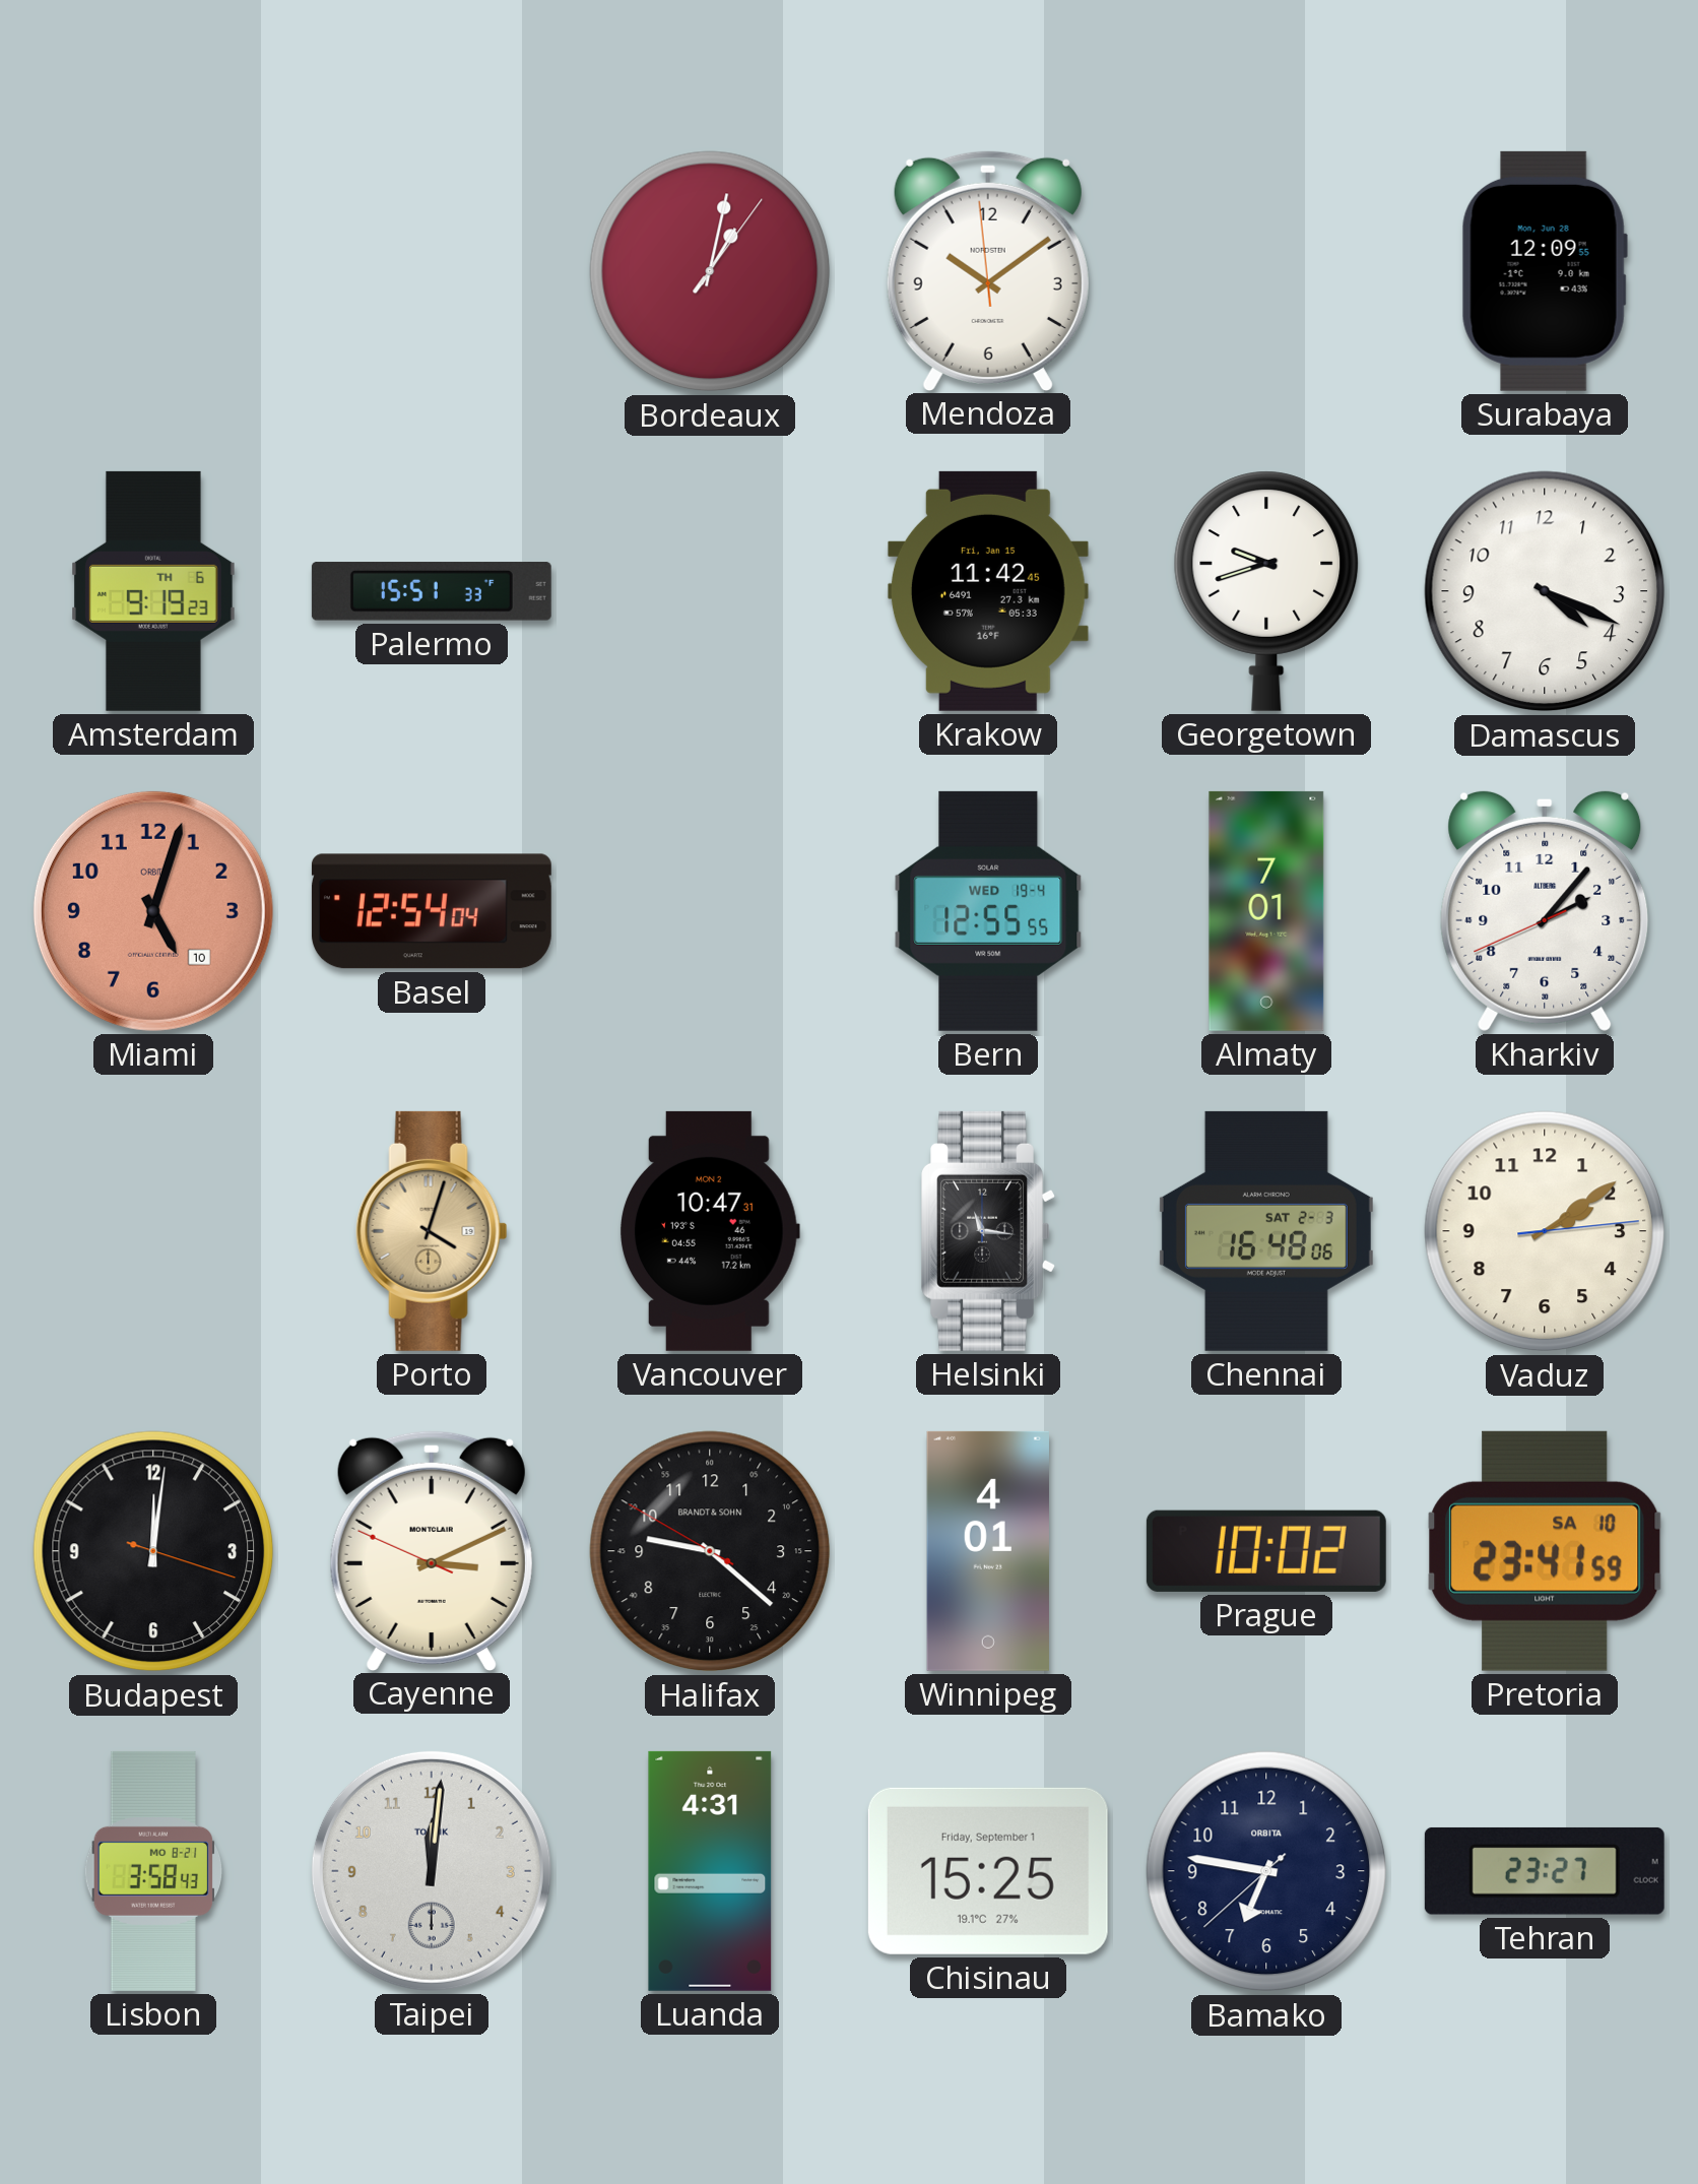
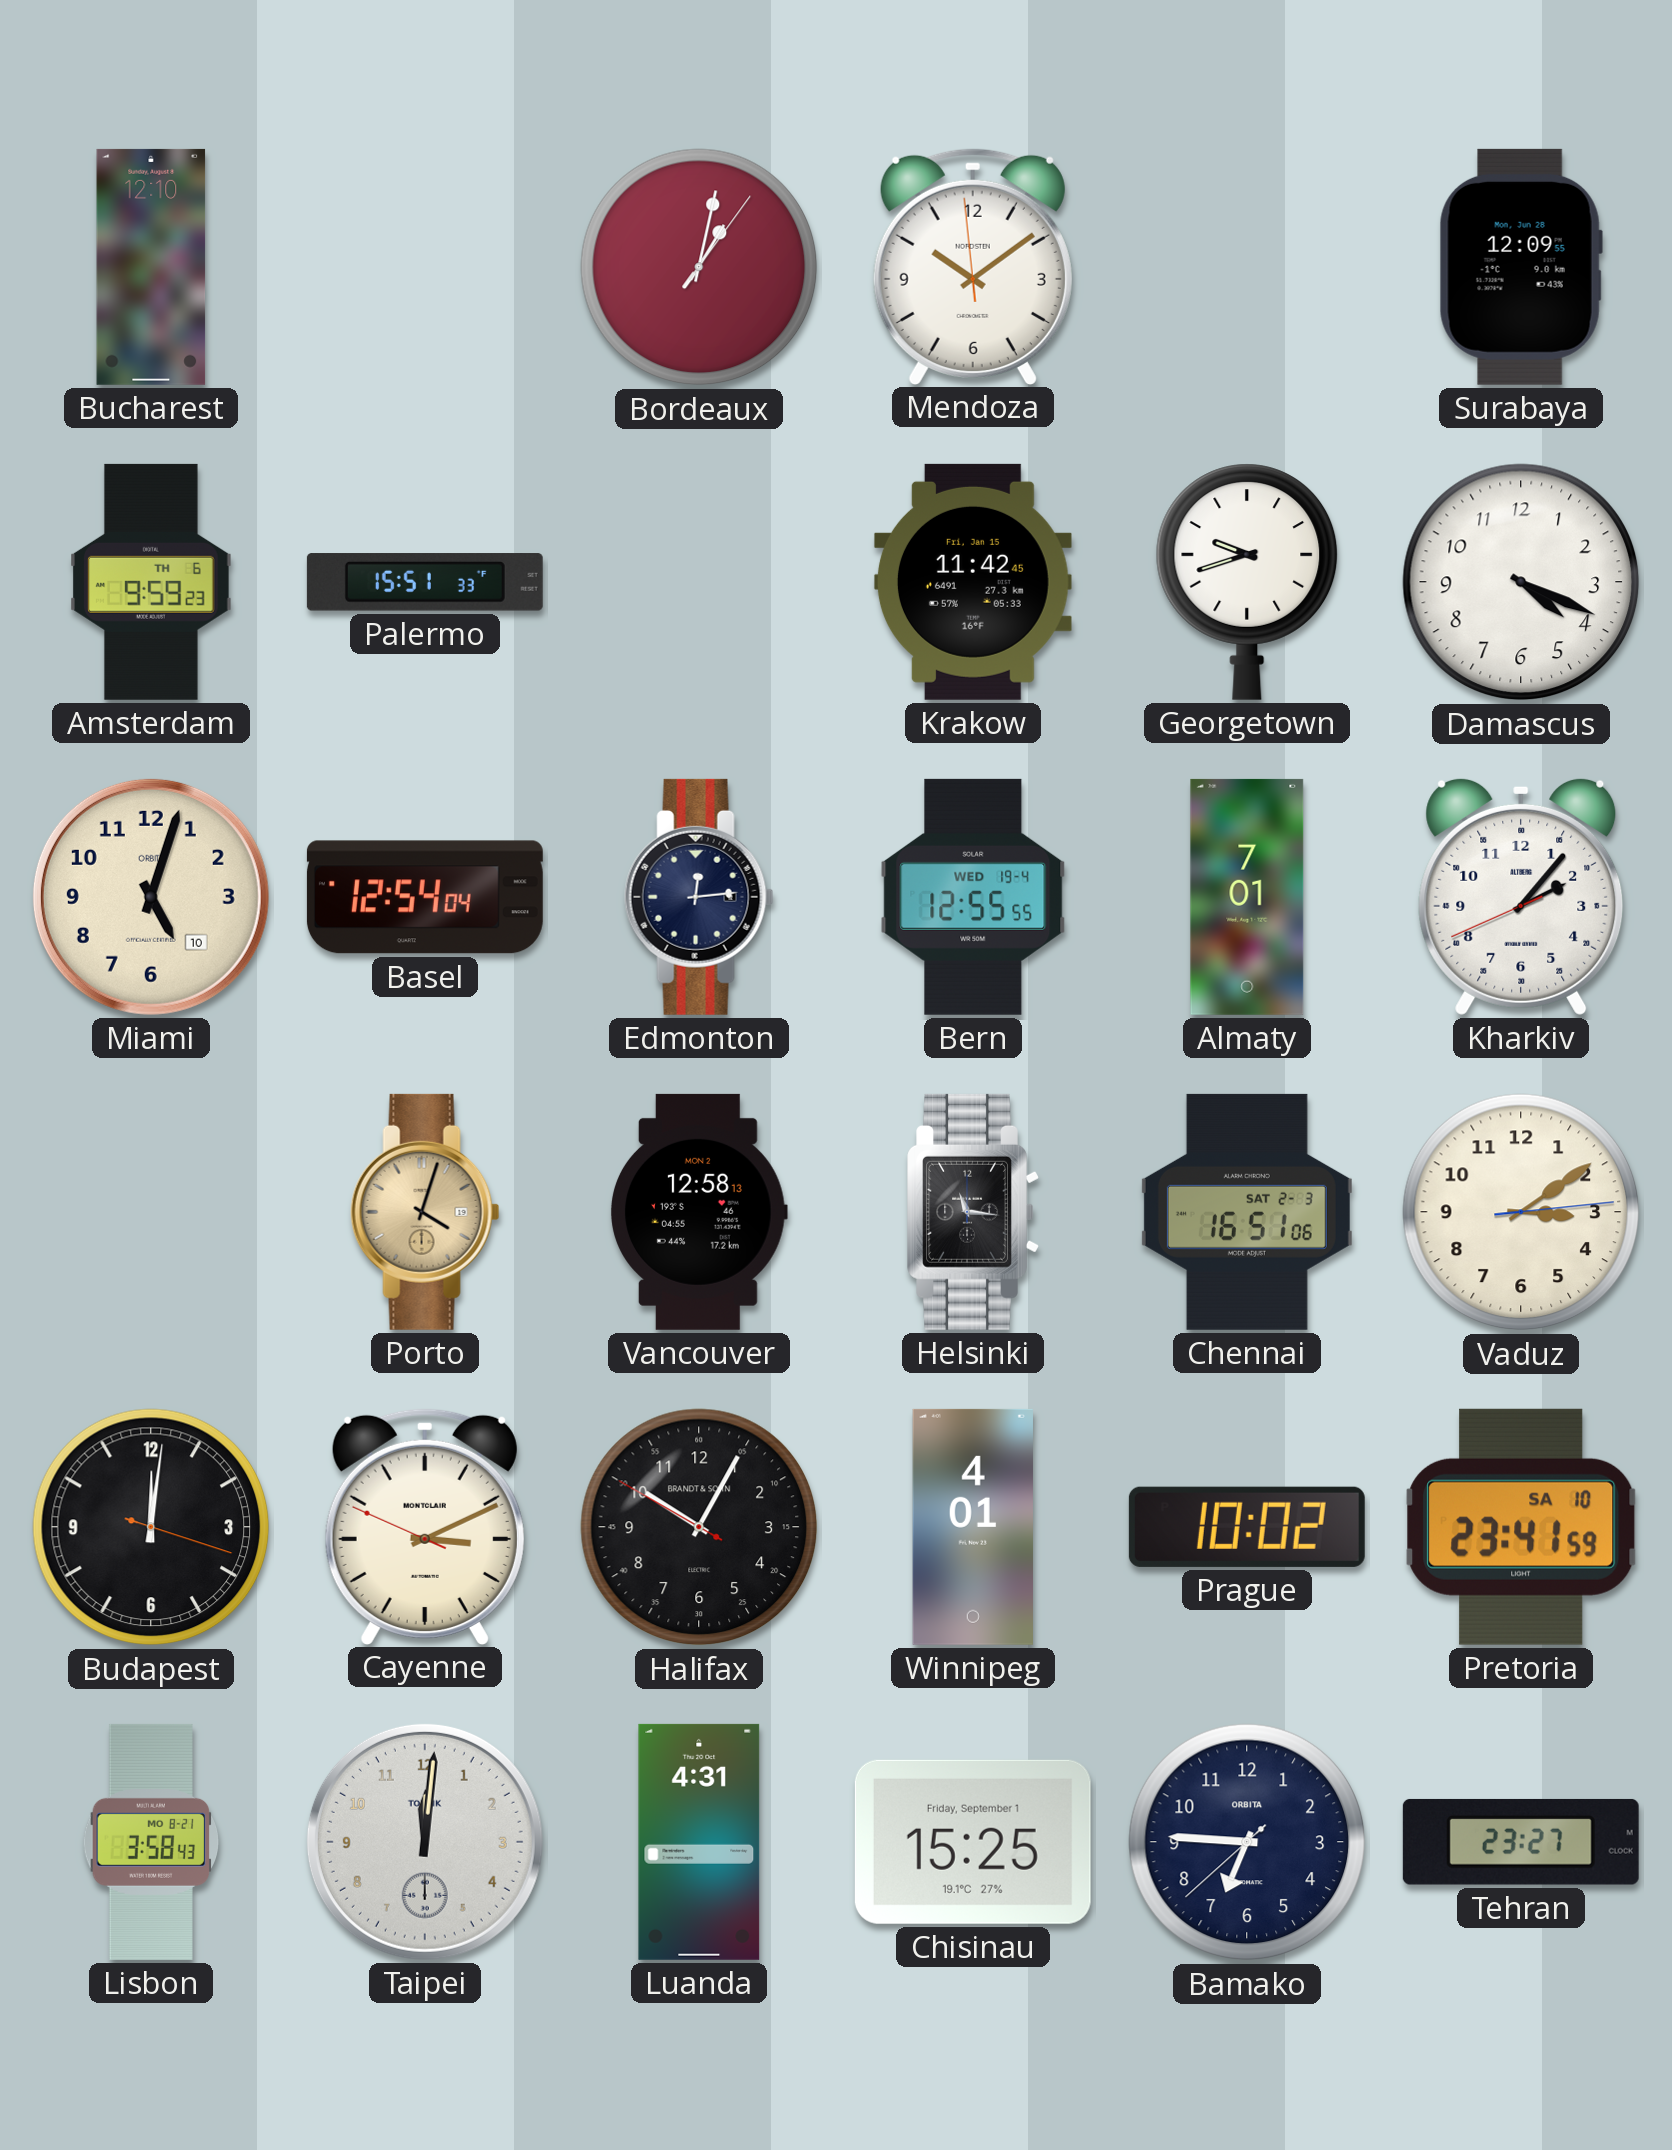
Bucharest: none -> 12:10
Amsterdam: 9:19 -> 9:59
Miami dial: salmon -> cream
Edmonton: none -> 12:14
Vancouver: 10:47 -> 12:58
Chennai: 16:48 -> 16:51
Vaduz: 2:09 -> 3:09
Halifax: 9:21 -> 10:04
Bamako: 6:46 -> 6:45
